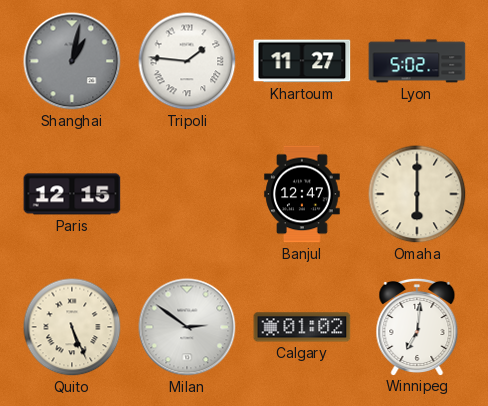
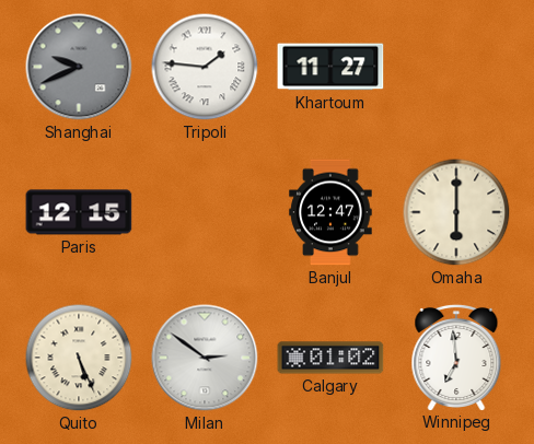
Shanghai: 1:02 -> 9:41
Lyon: 5:02 -> none
Winnipeg: 7:01 -> 6:59
